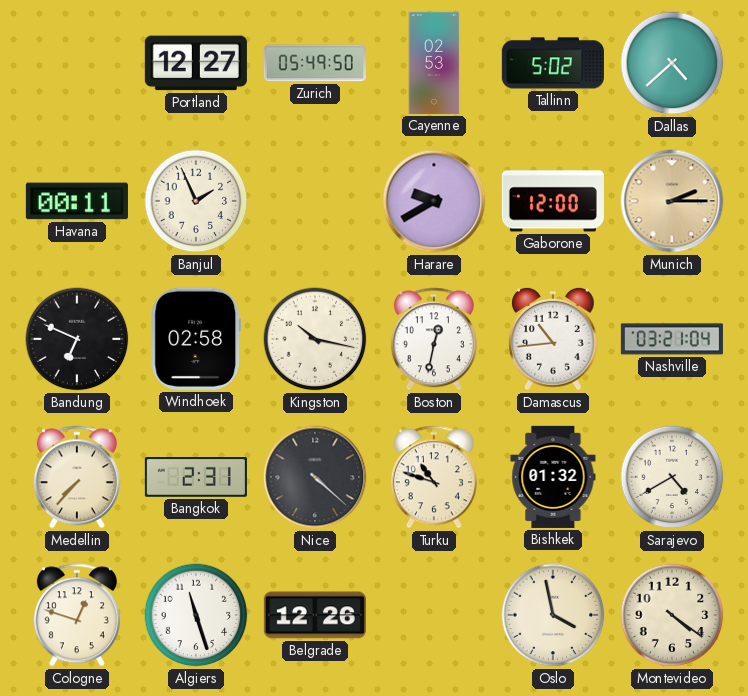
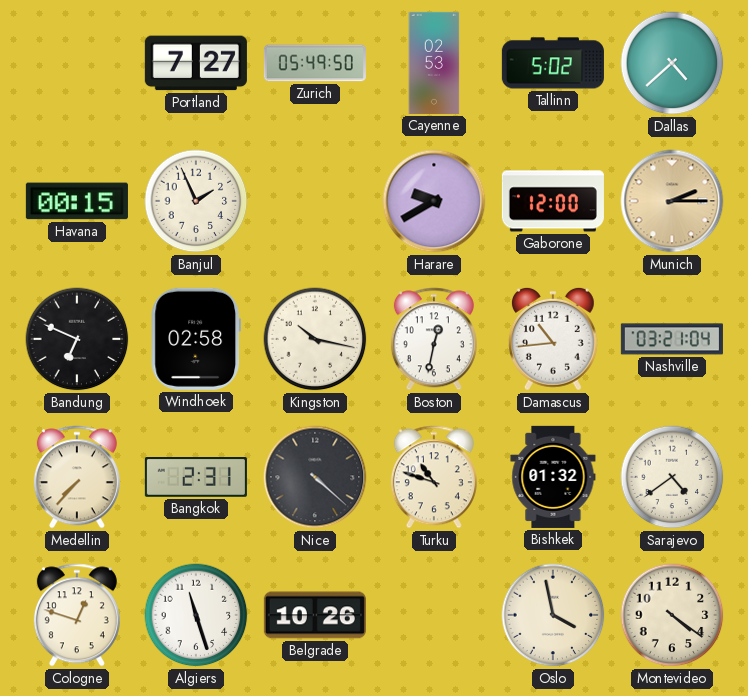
Portland: 12:27 -> 7:27
Havana: 00:11 -> 00:15
Sarajevo: 4:40 -> 4:39
Belgrade: 12:26 -> 10:26
